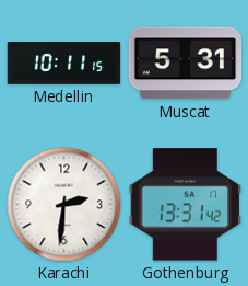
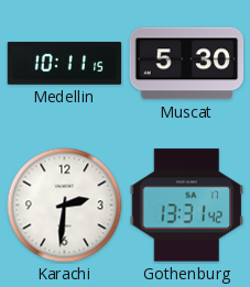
Muscat: 5:31 -> 5:30
